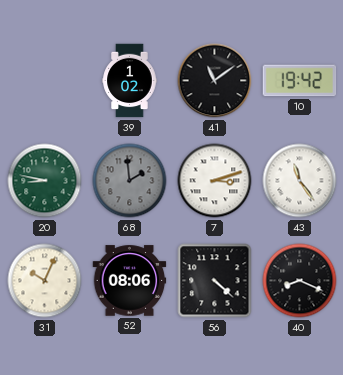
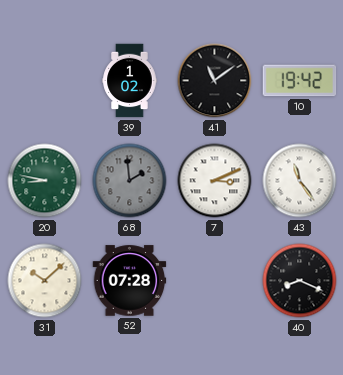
7: 3:12 -> 3:11
31: 10:04 -> 10:08
52: 08:06 -> 07:28
56: 4:22 -> none
